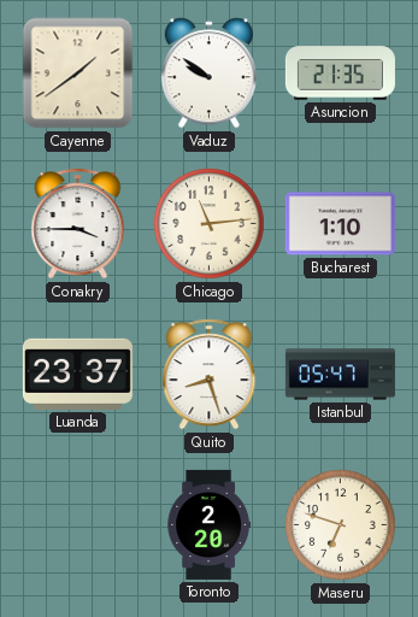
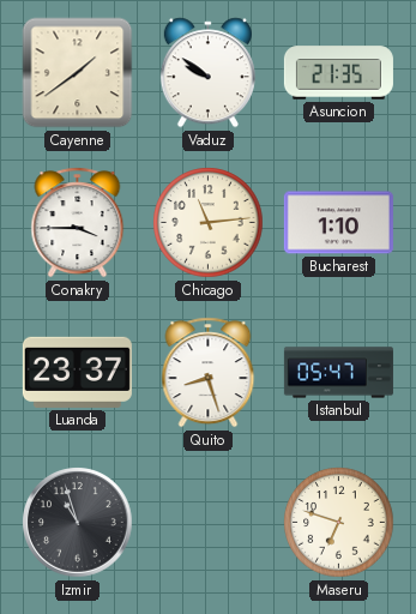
Izmir: none -> 10:57
Toronto: 2:20 -> none
